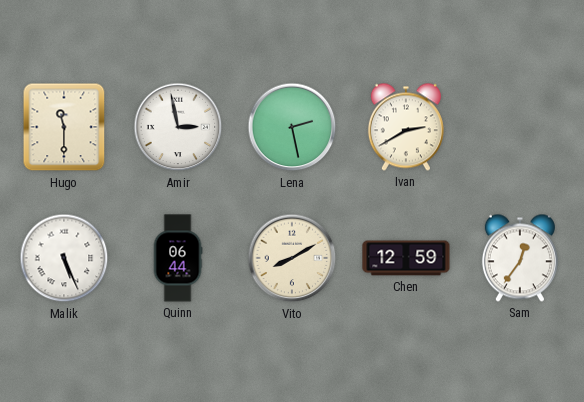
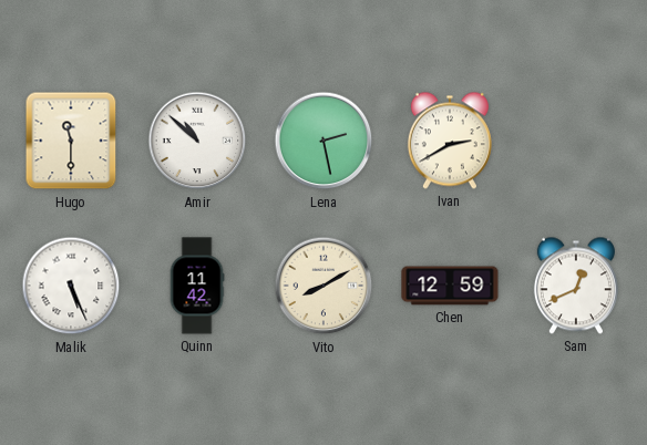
Amir: 2:58 -> 10:52
Quinn: 06:44 -> 11:42
Sam: 12:36 -> 12:41
